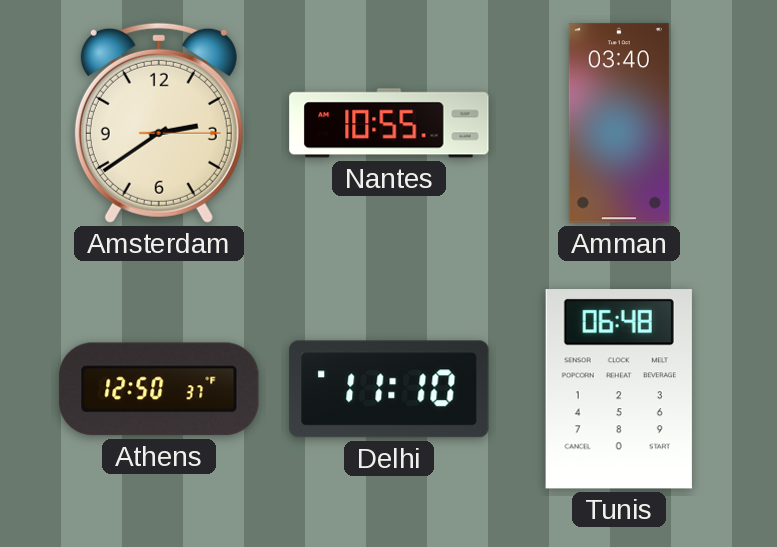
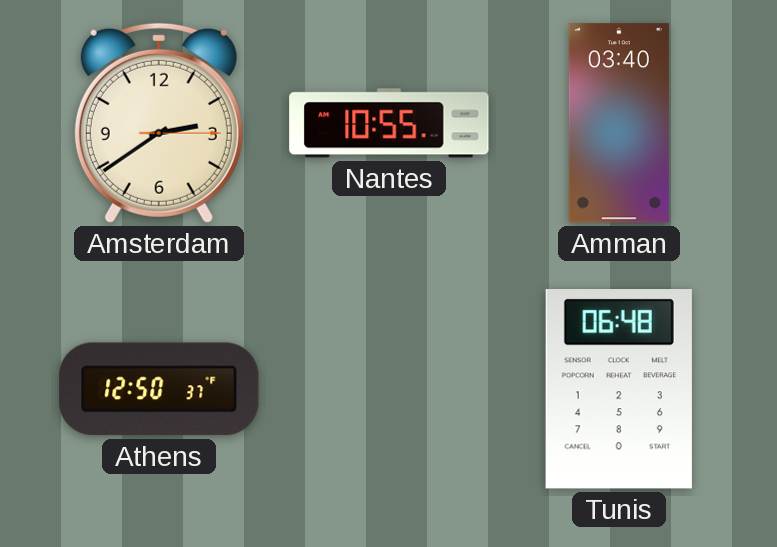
Delhi: 11:10 -> none
